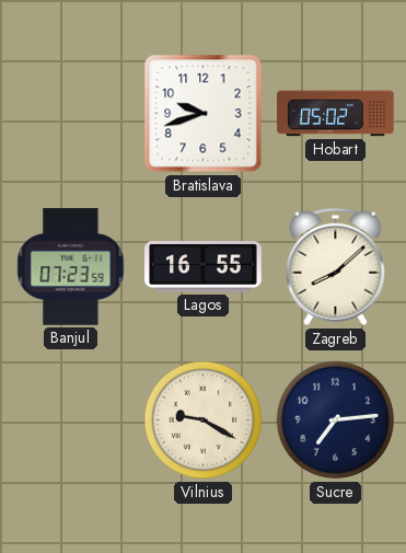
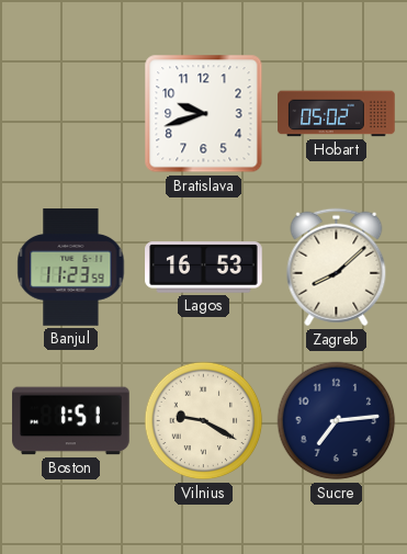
Banjul: 07:23 -> 11:23
Lagos: 16:55 -> 16:53
Boston: none -> 1:51
